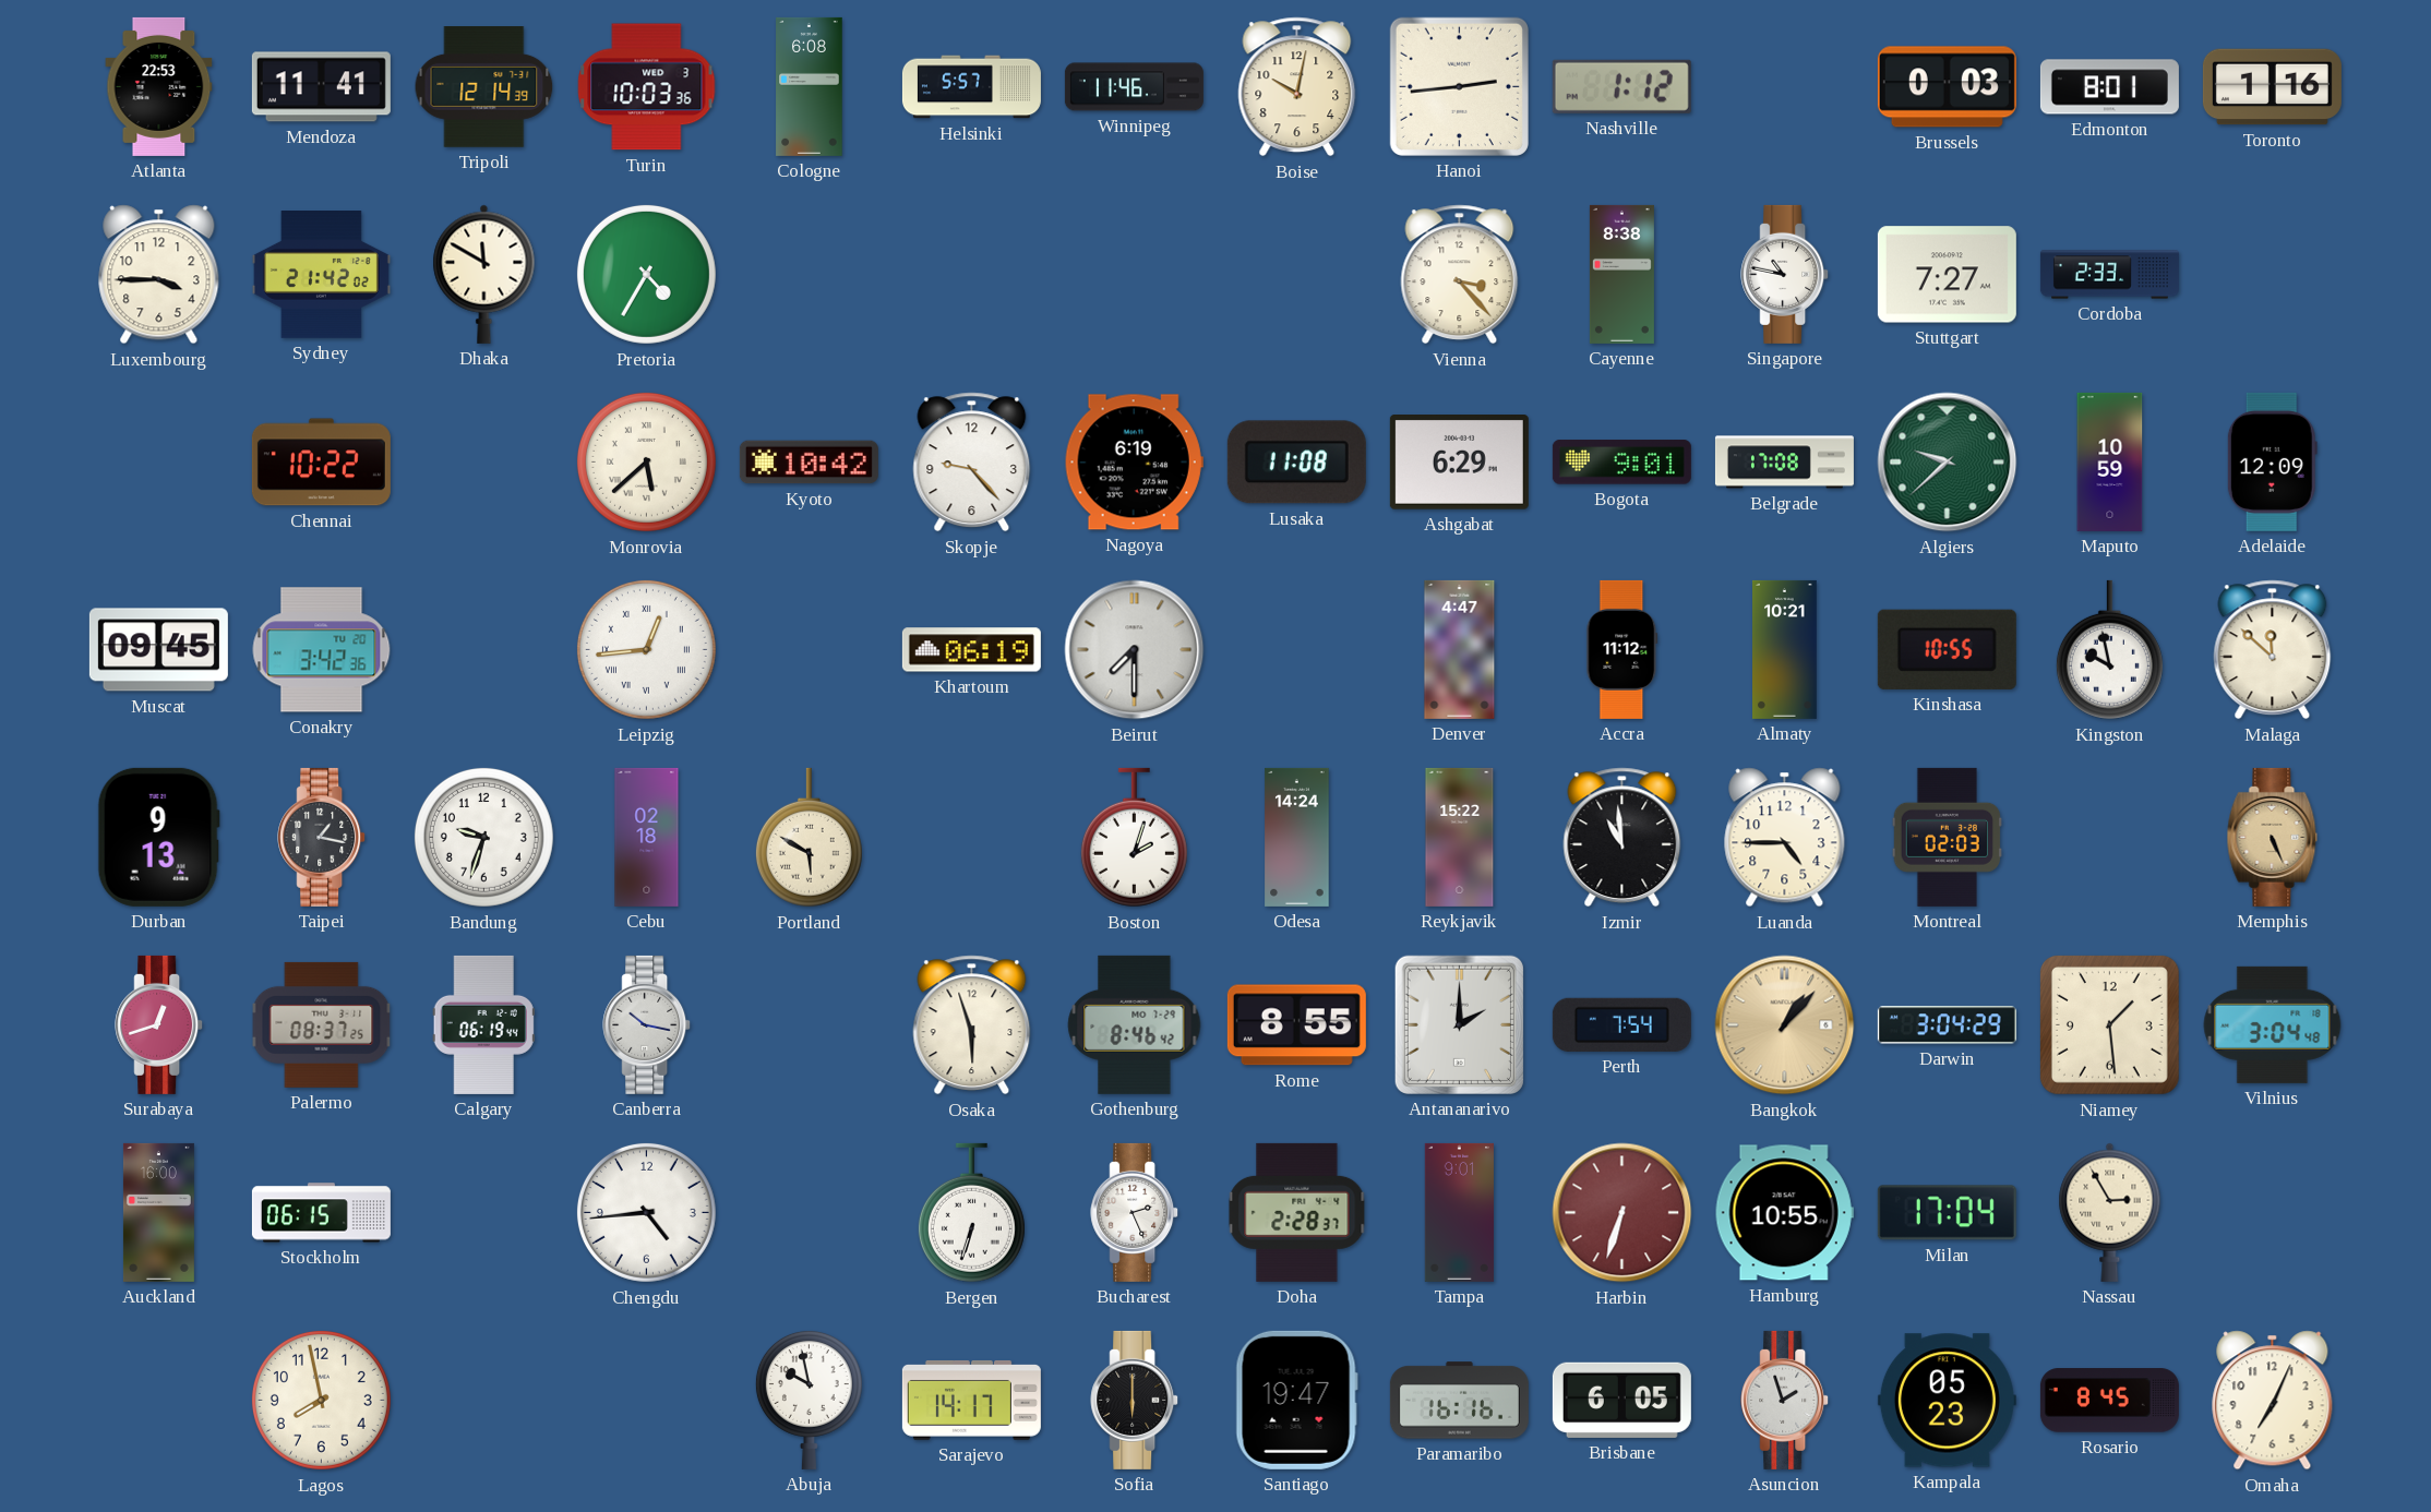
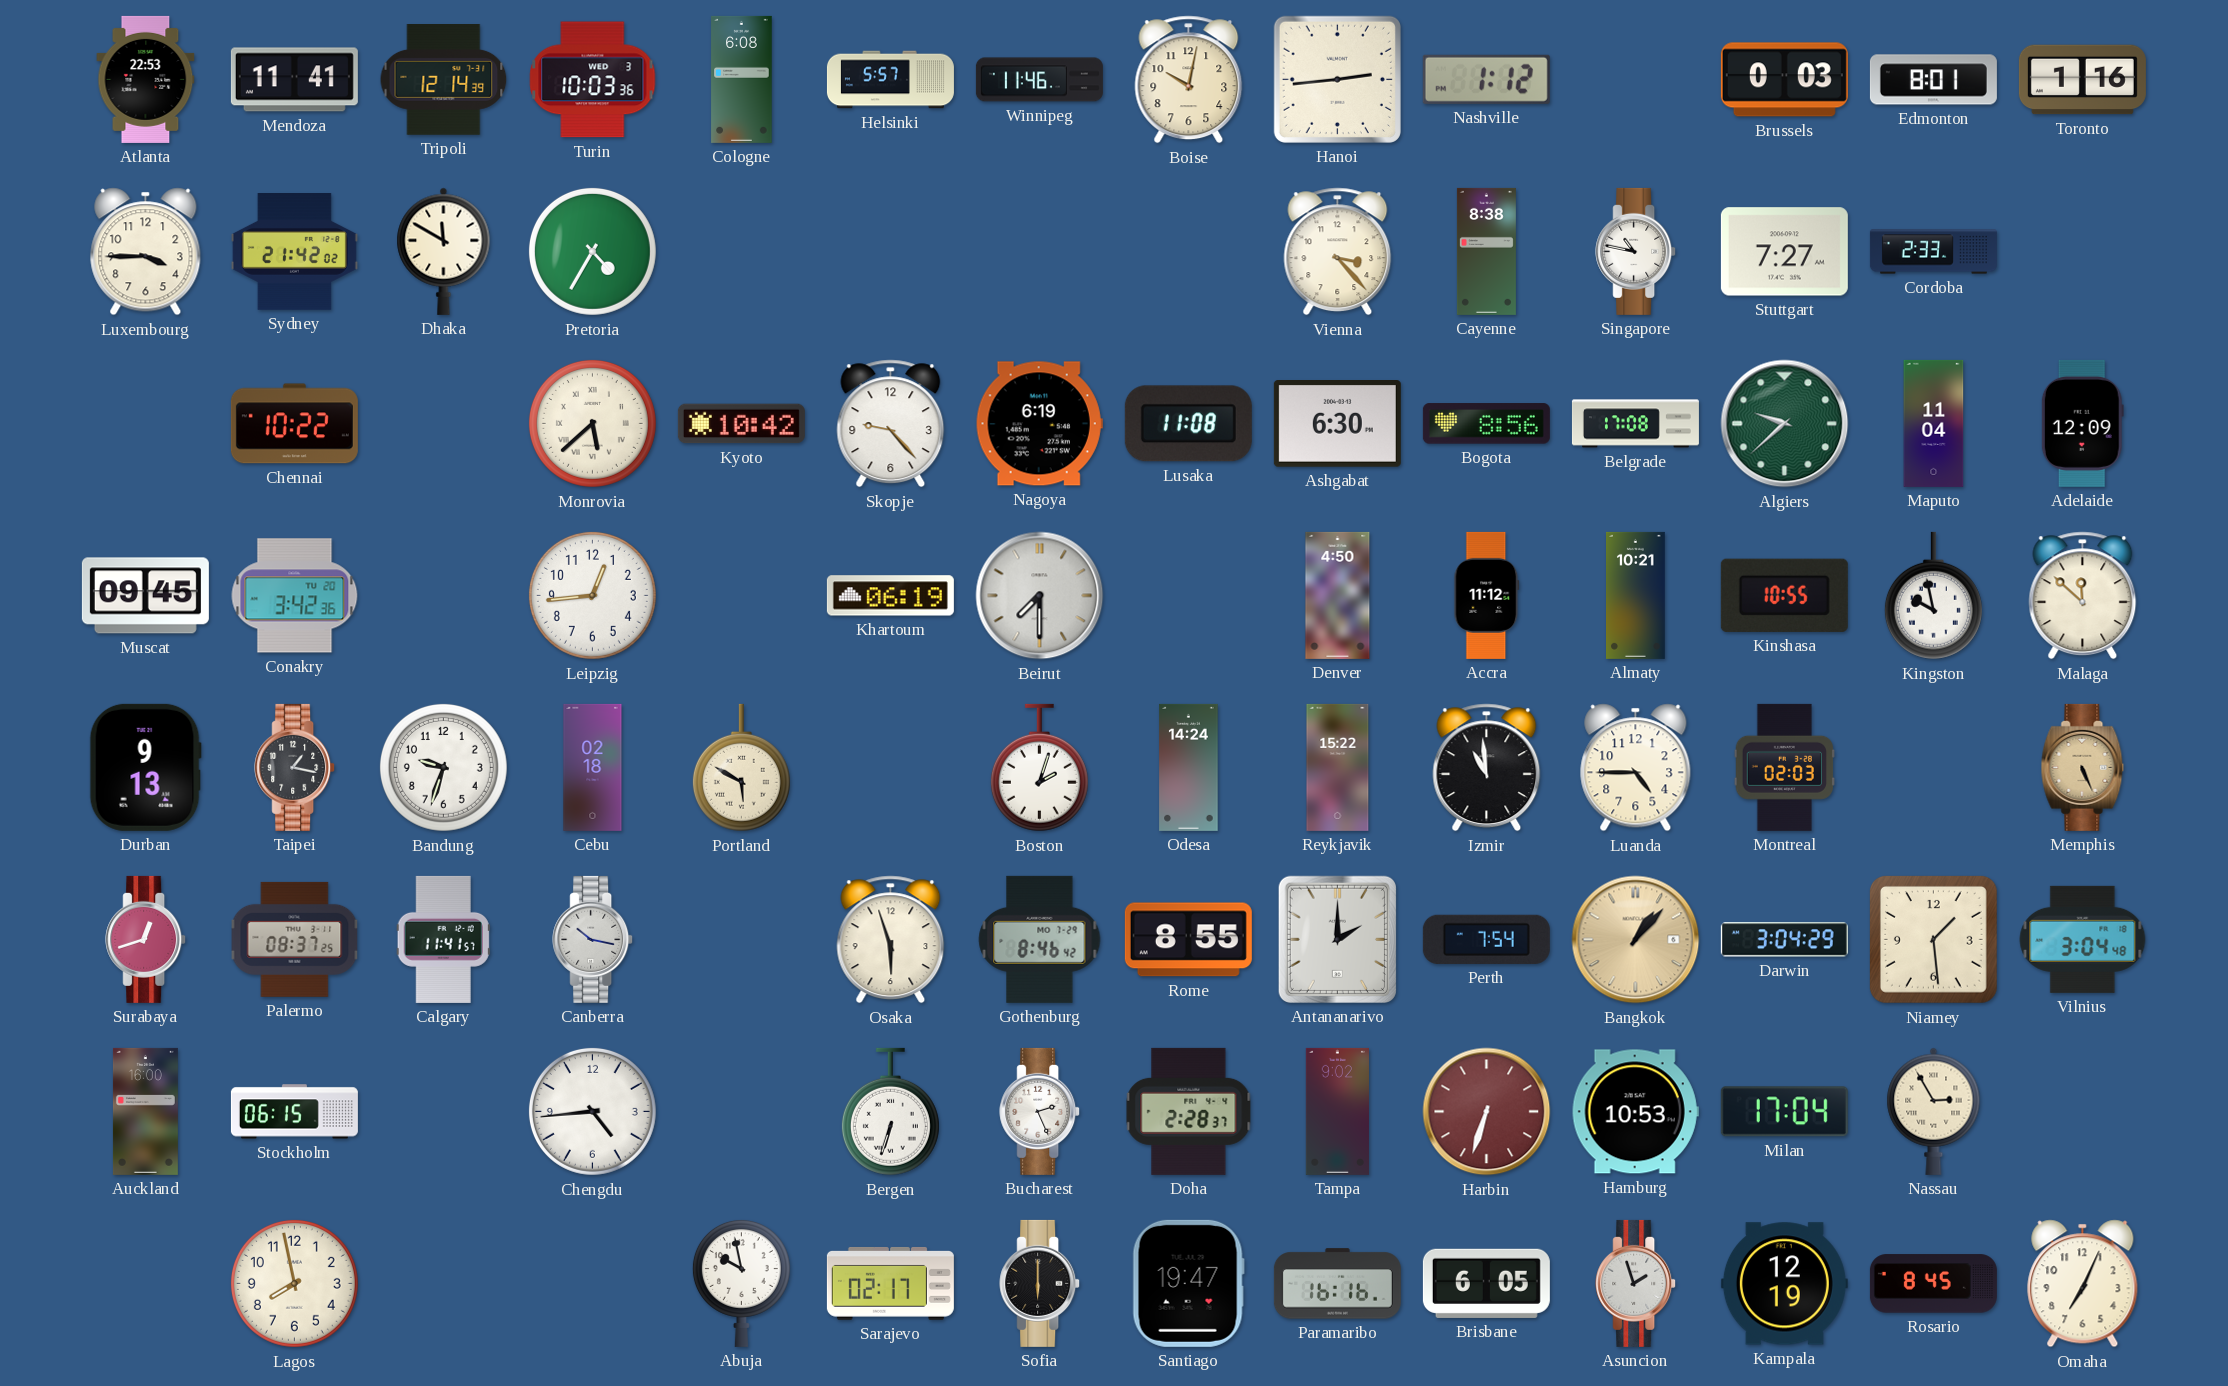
Ashgabat: 6:29 -> 6:30
Bogota: 9:01 -> 8:56
Maputo: 10:59 -> 11:04
Leipzig numerals: Roman -> Arabic
Denver: 4:47 -> 4:50
Calgary: 06:19 -> 11:41
Tampa: 9:01 -> 9:02
Hamburg: 10:55 -> 10:53
Sarajevo: 14:17 -> 02:17
Kampala: 05:23 -> 12:19
